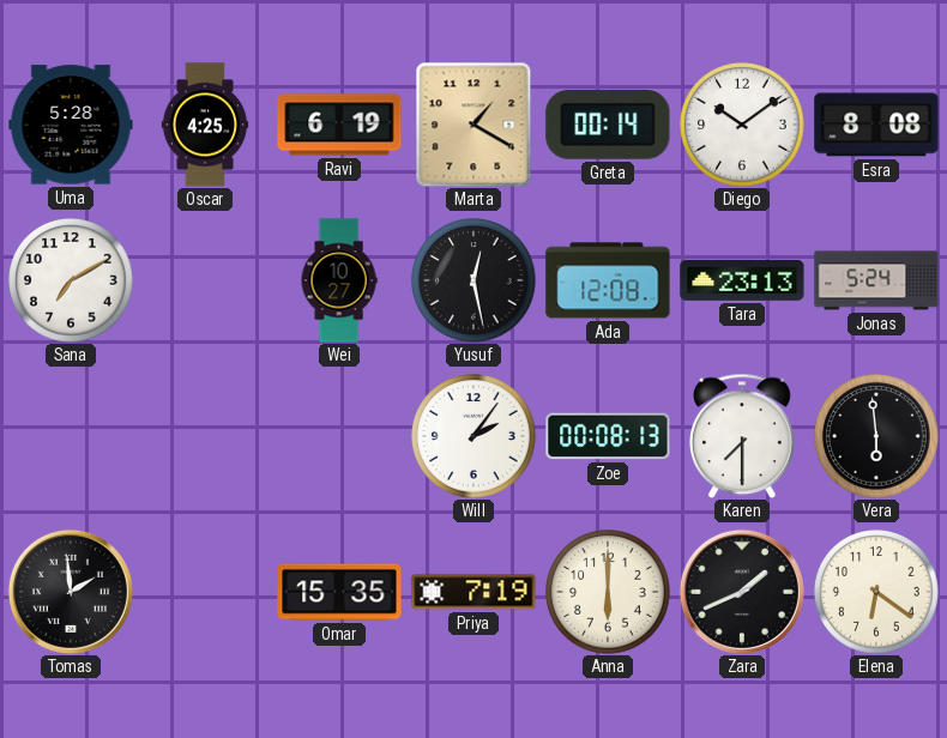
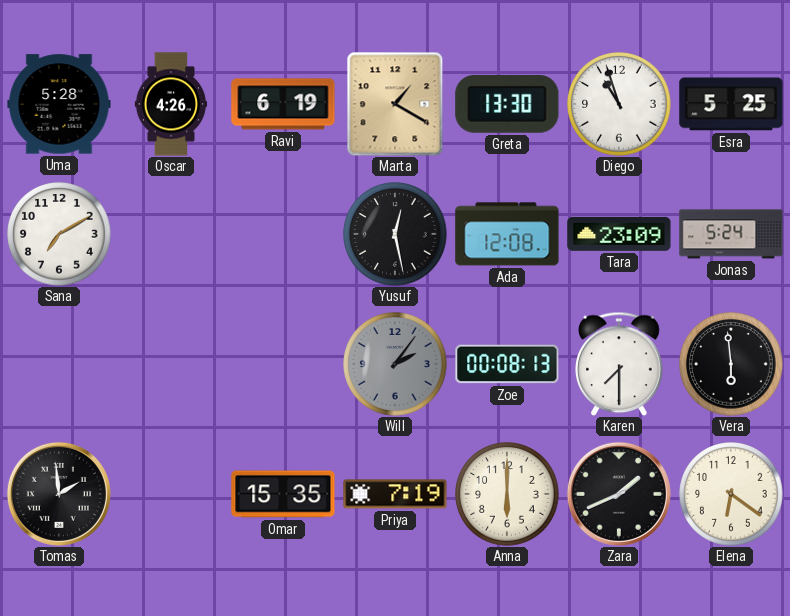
Oscar: 4:25 -> 4:26
Greta: 00:14 -> 13:30
Diego: 10:09 -> 10:57
Esra: 8:08 -> 5:25
Wei: 10:27 -> none
Tara: 23:13 -> 23:09
Will dial: white -> grey
